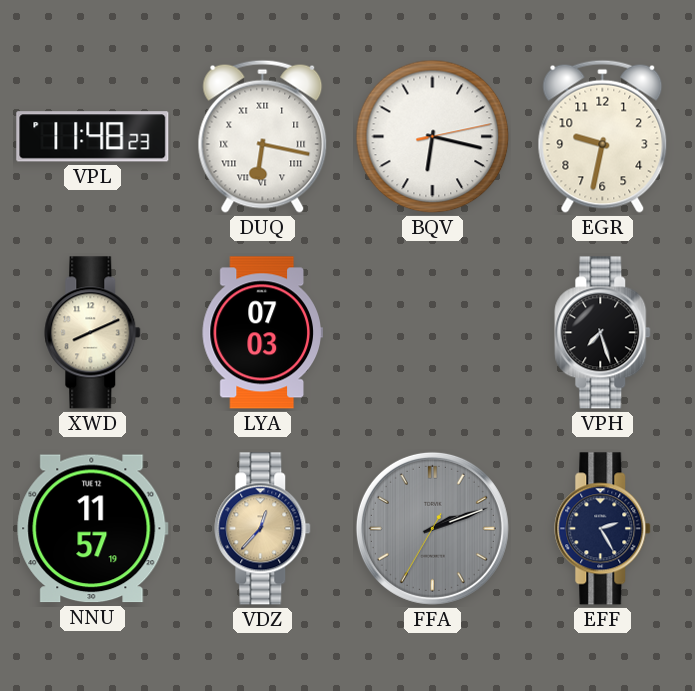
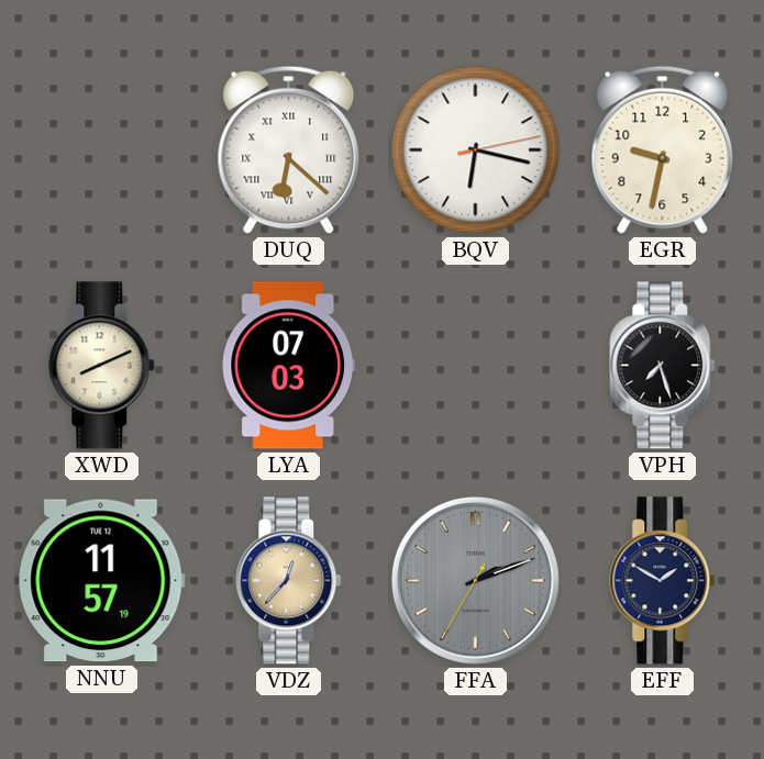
VPL: 11:48 -> none
DUQ: 6:17 -> 6:22
EFF: 2:25 -> 1:50
